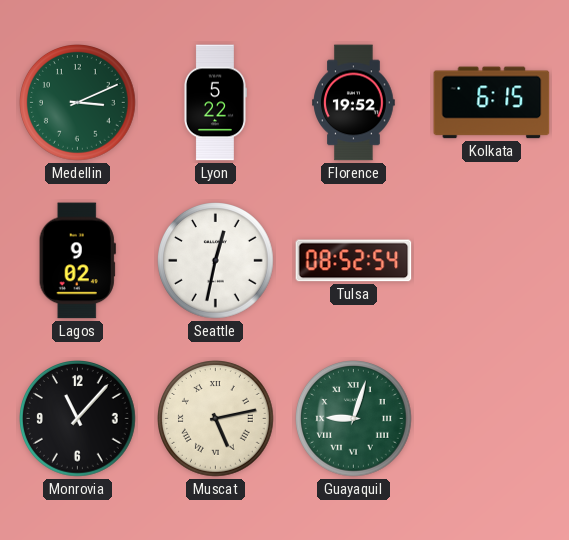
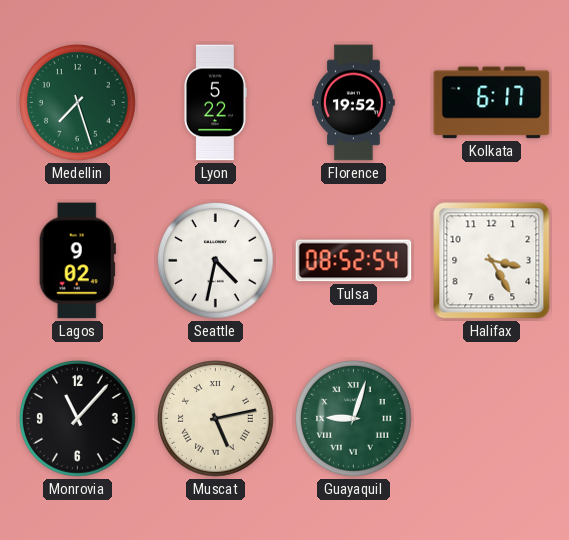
Medellin: 3:11 -> 7:27
Kolkata: 6:15 -> 6:17
Seattle: 12:32 -> 4:32
Halifax: none -> 3:25
